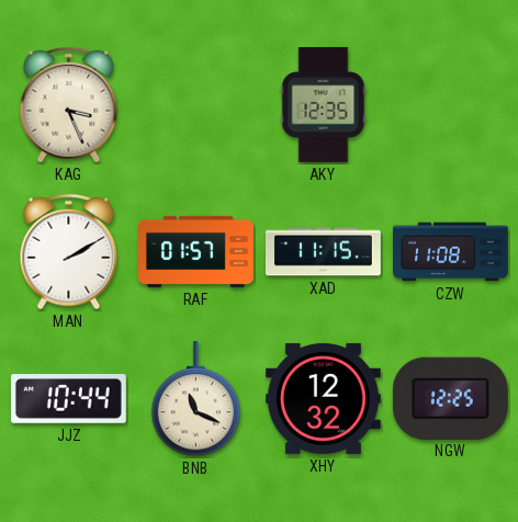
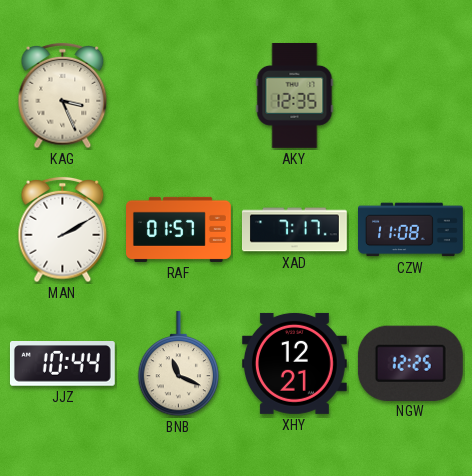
XAD: 11:15 -> 7:17
XHY: 12:32 -> 12:21
